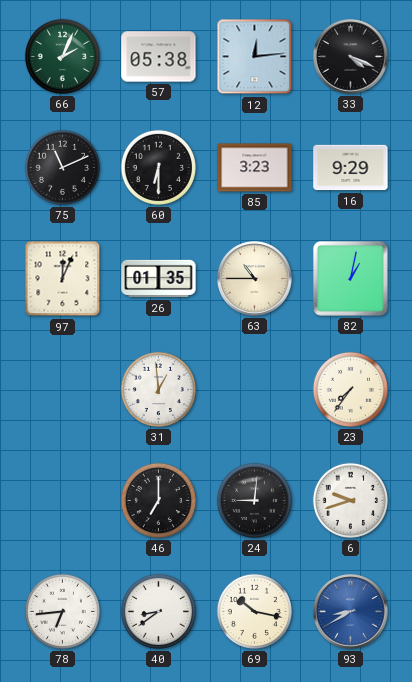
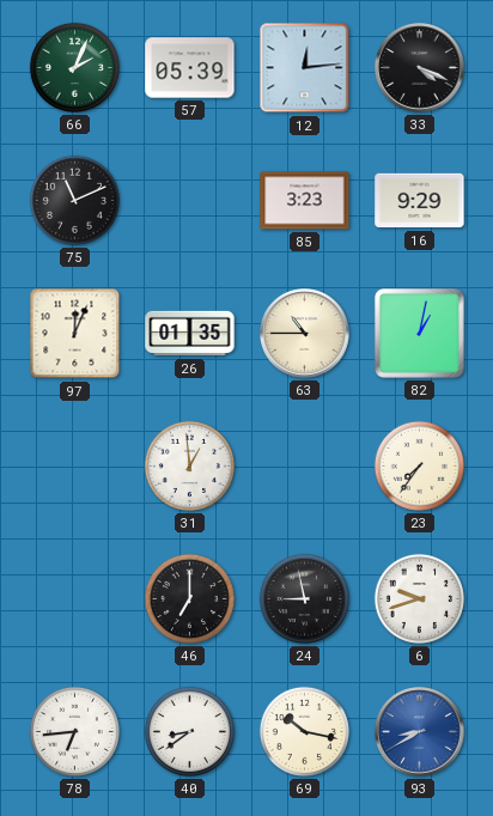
57: 05:38 -> 05:39
60: 6:30 -> none
24: 9:01 -> 8:58
